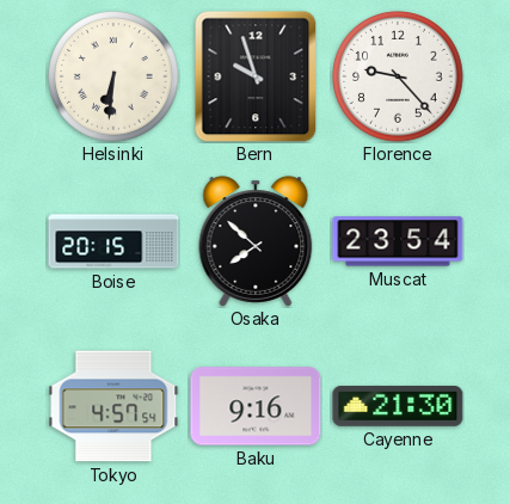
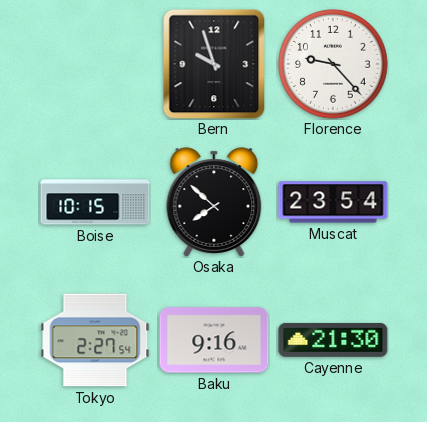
Helsinki: 6:31 -> none
Boise: 20:15 -> 10:15
Tokyo: 4:57 -> 2:27
